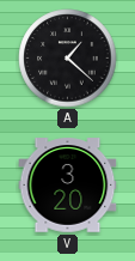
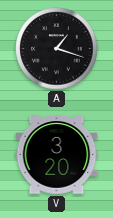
A: 1:22 -> 1:18
